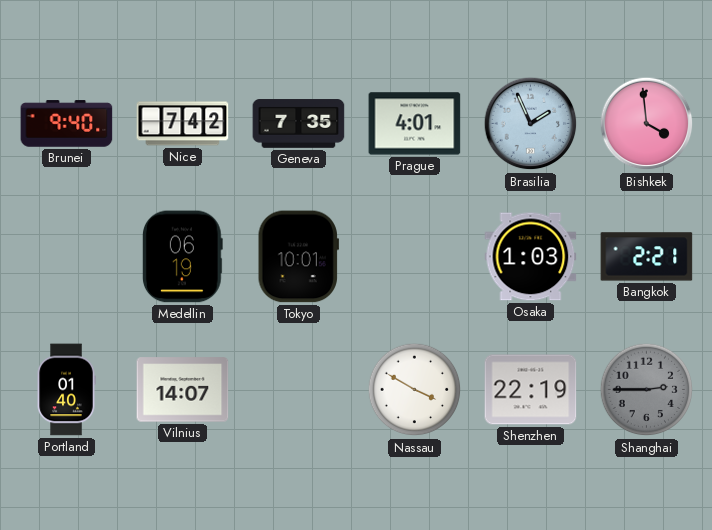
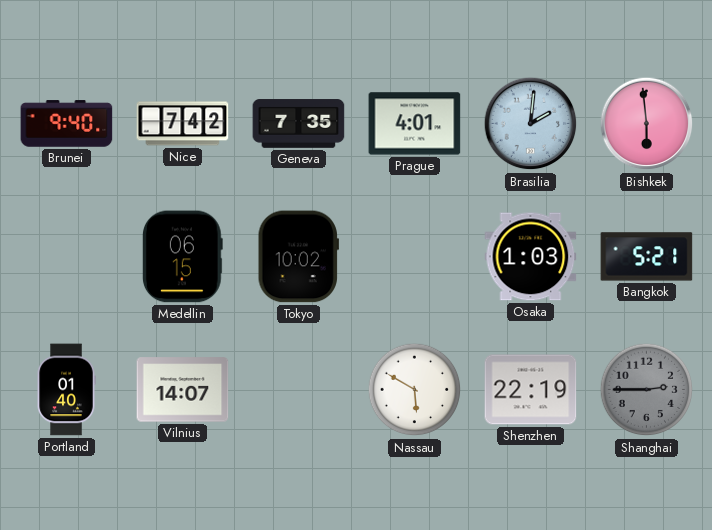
Brasilia: 1:56 -> 2:01
Bishkek: 3:59 -> 5:59
Medellin: 06:19 -> 06:15
Tokyo: 10:01 -> 10:02
Bangkok: 2:21 -> 5:21
Nassau: 3:50 -> 5:50
